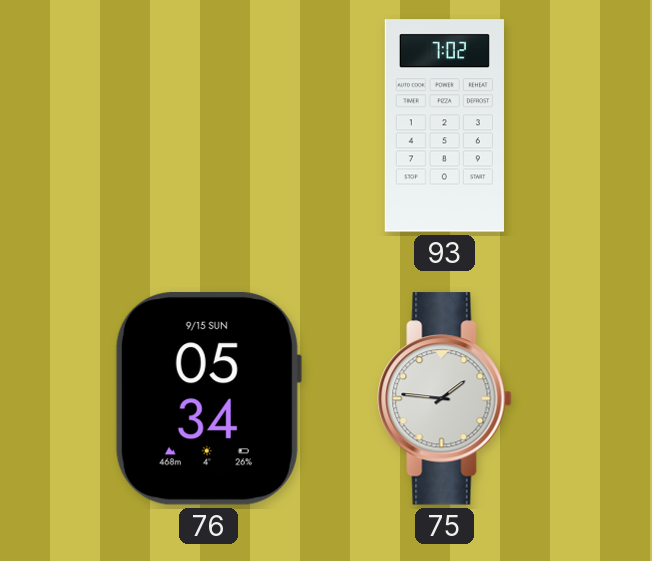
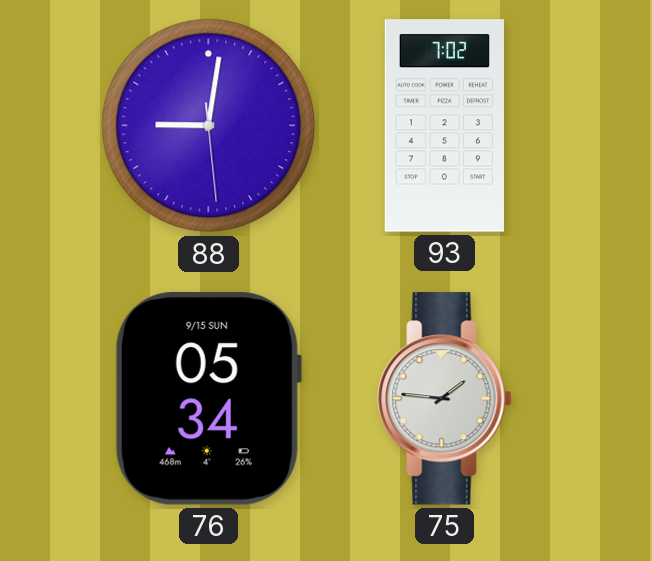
88: none -> 9:01
